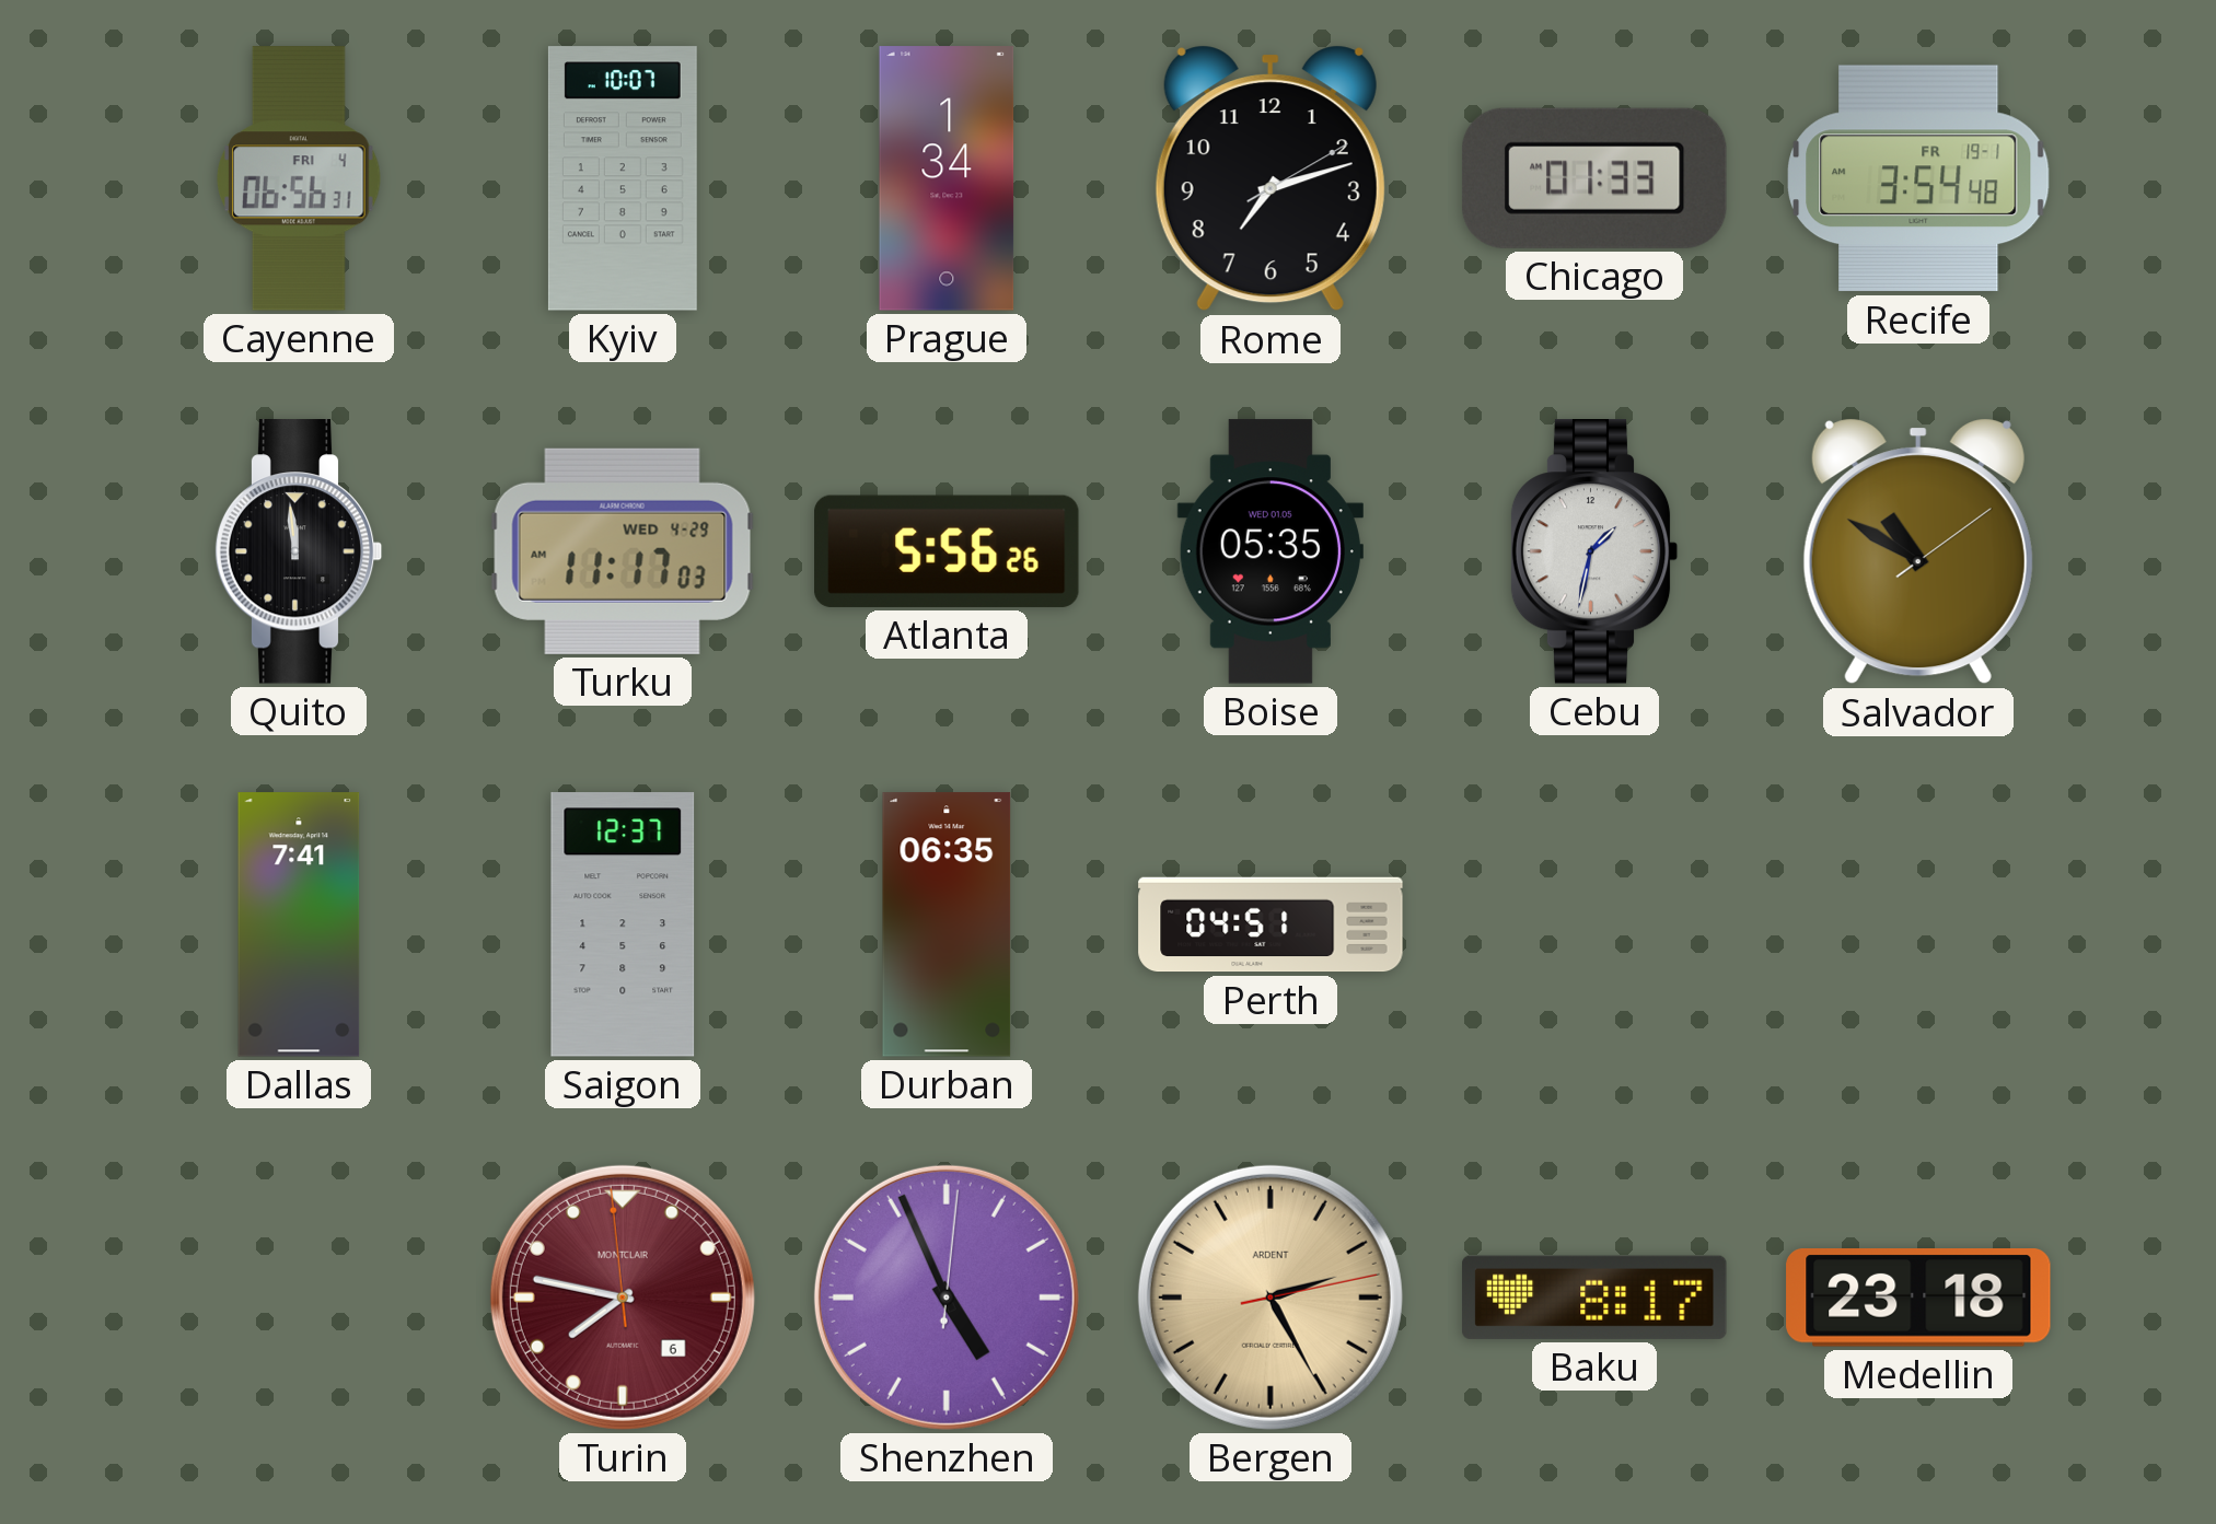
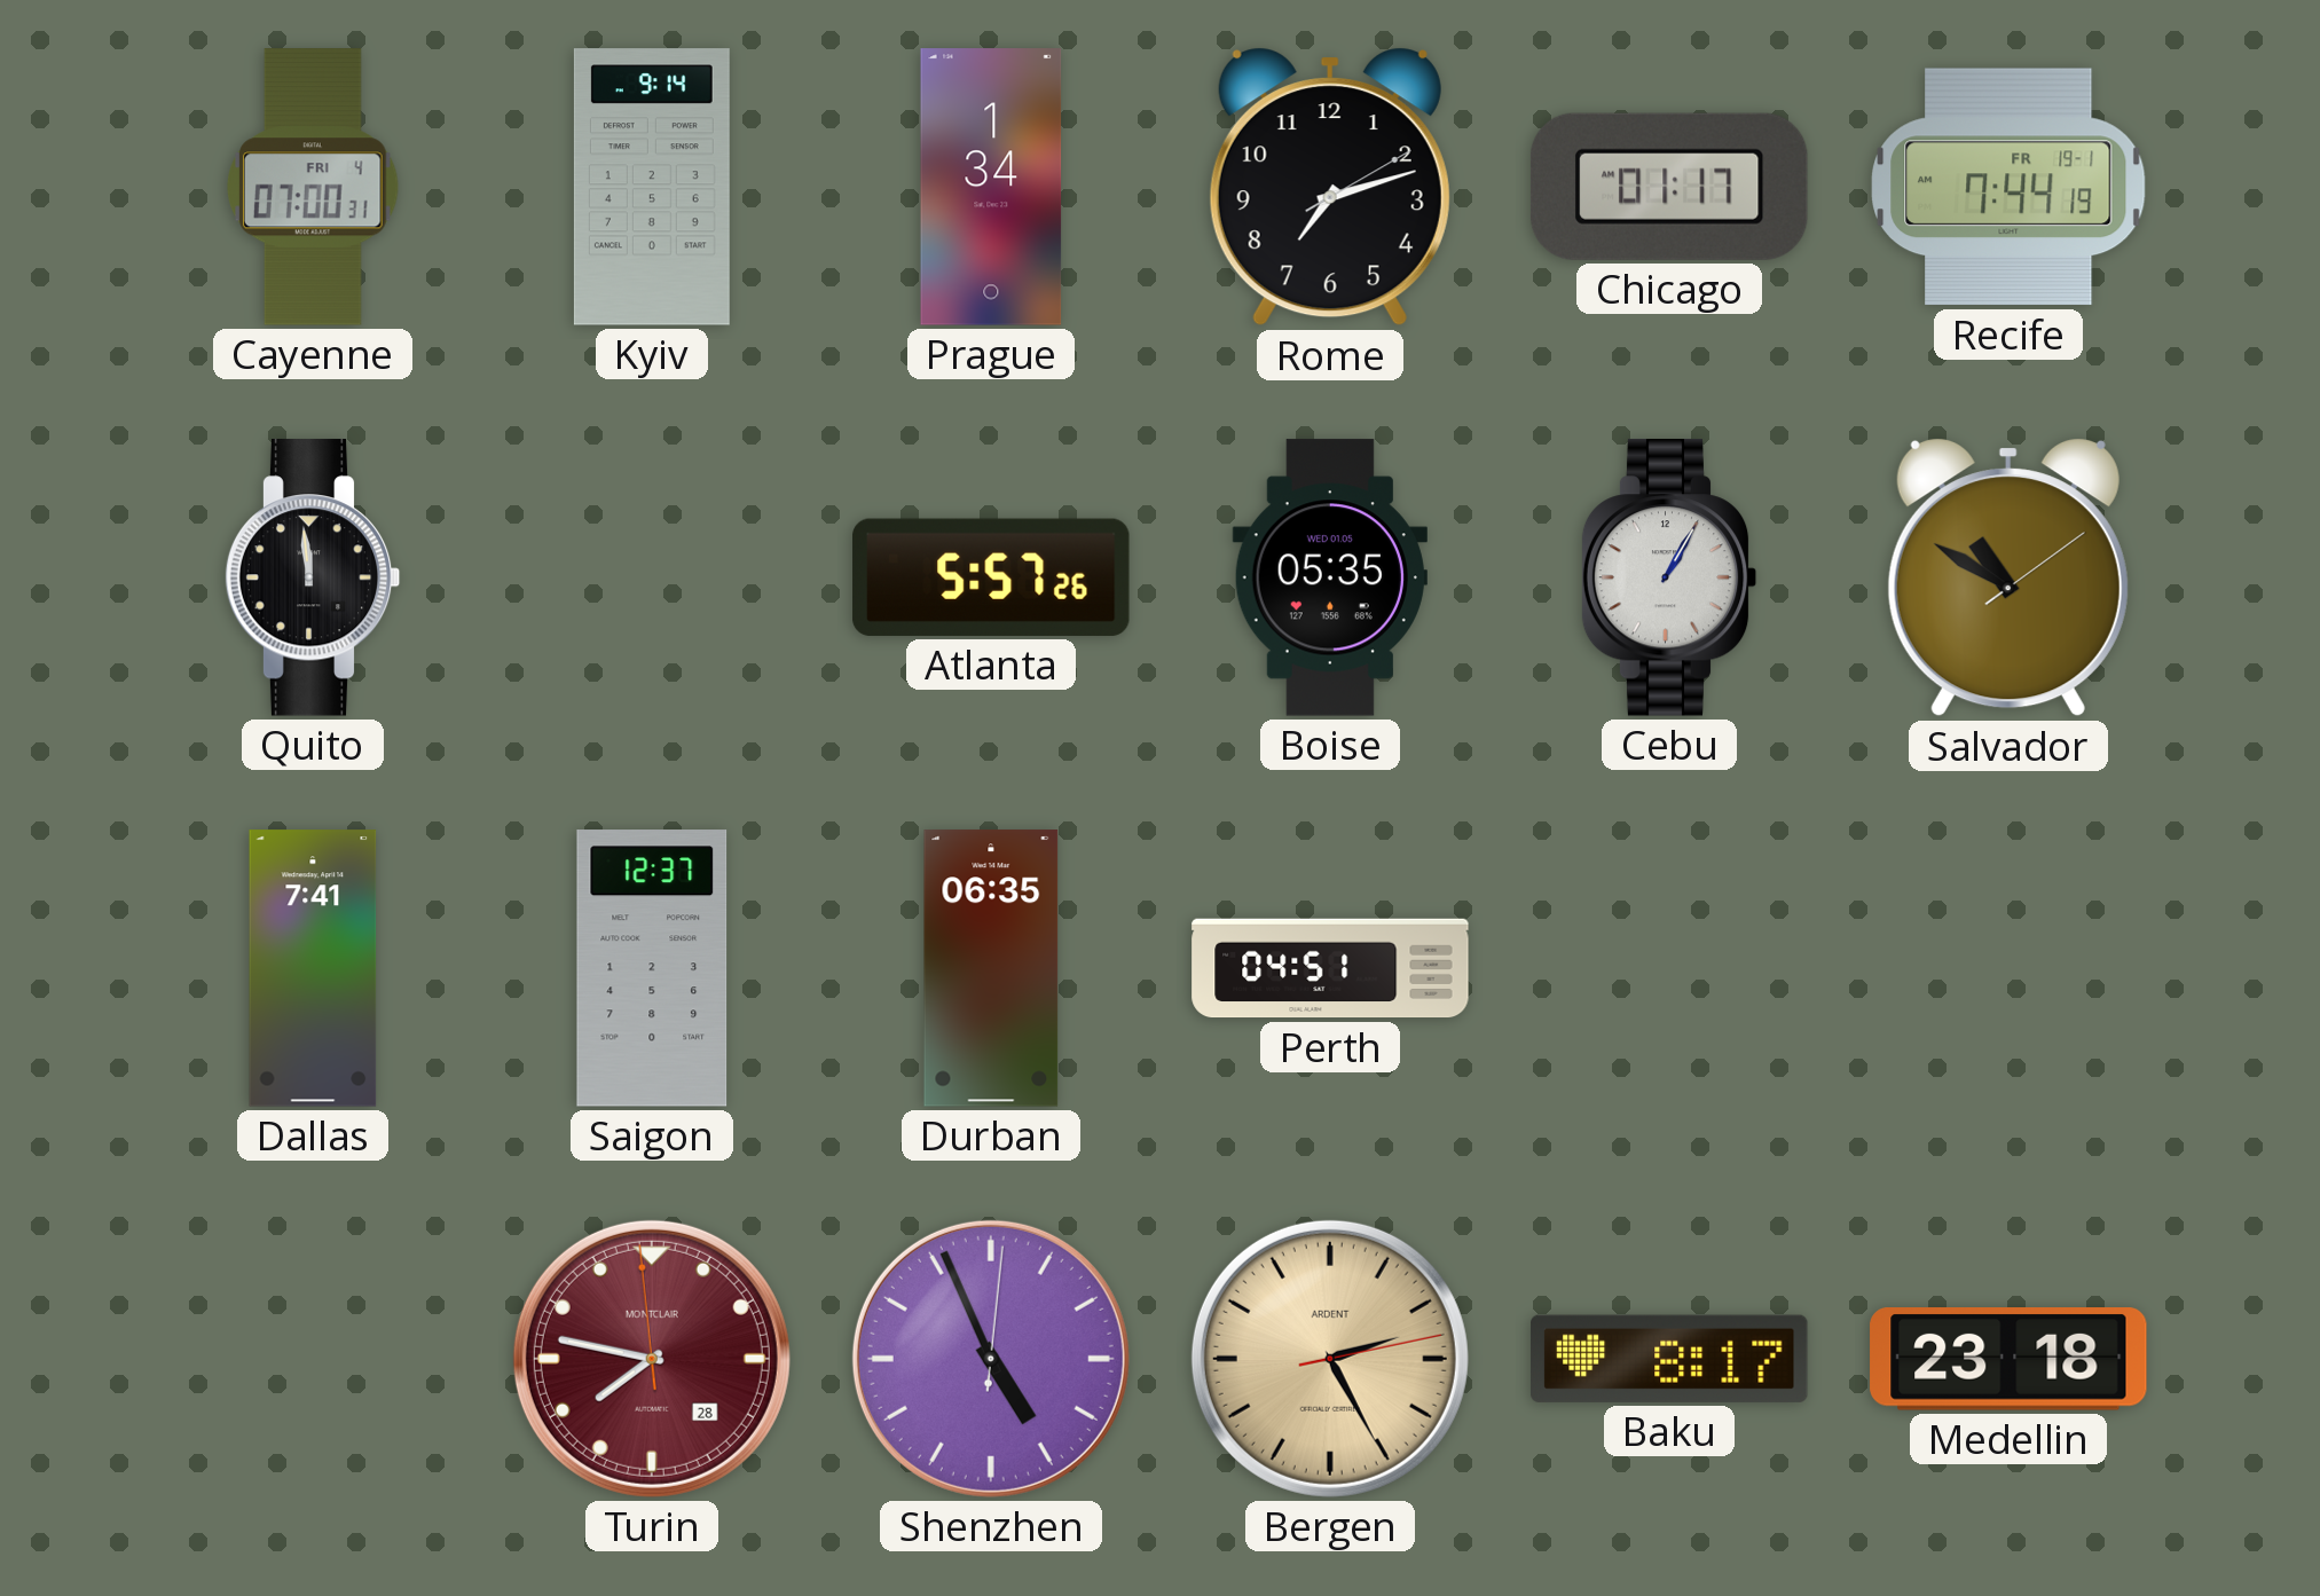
Cayenne: 06:56 -> 07:00
Kyiv: 10:07 -> 9:14
Chicago: 01:33 -> 01:17
Recife: 3:54 -> 7:44
Turku: 11:17 -> none
Atlanta: 5:56 -> 5:57
Cebu: 1:32 -> 1:05
Turin date: 6 -> 28
